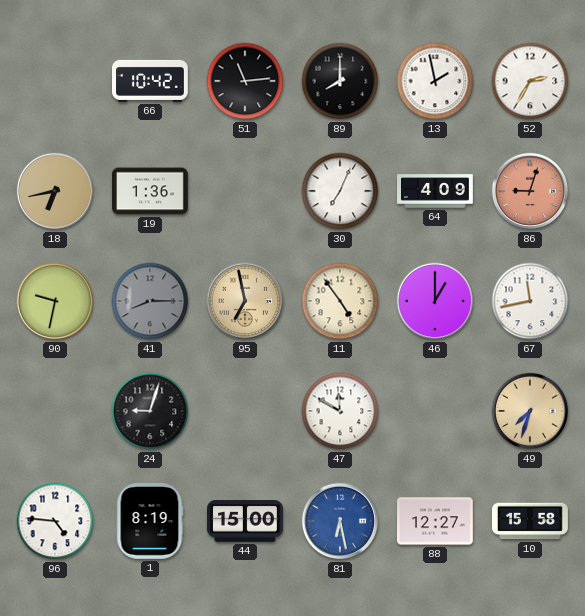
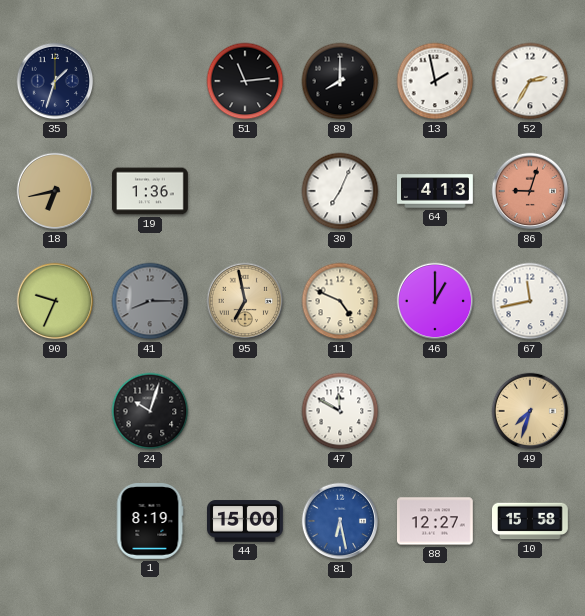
35: none -> 1:33
66: 10:42 -> none
64: 4:09 -> 4:13
90: 9:32 -> 9:34
11: 4:54 -> 4:49
24: 9:03 -> 10:03
96: 4:46 -> none
